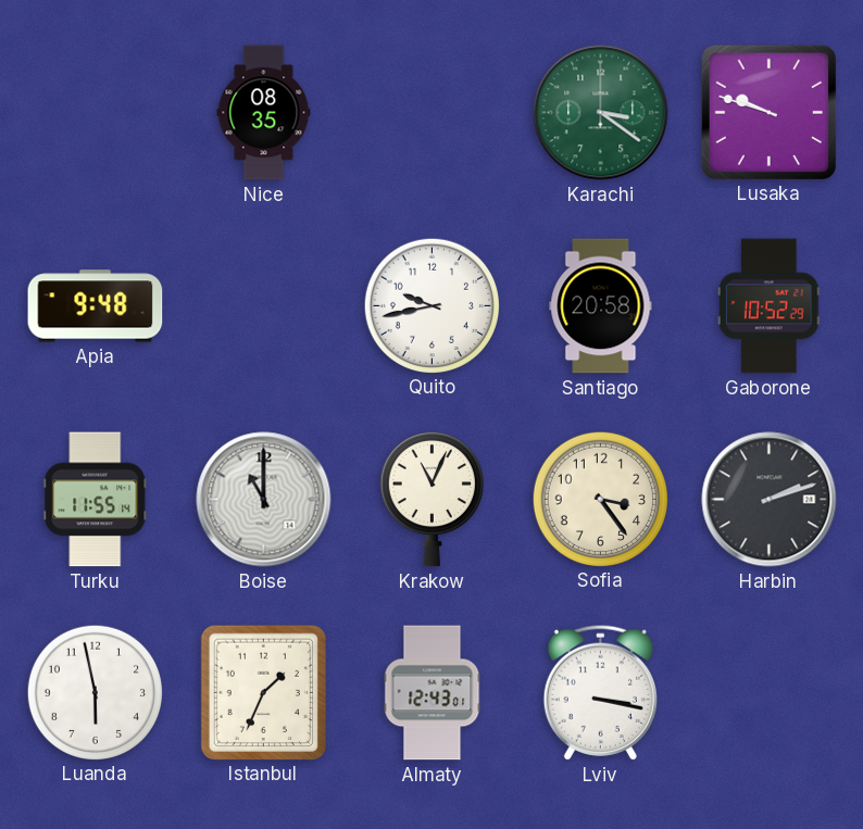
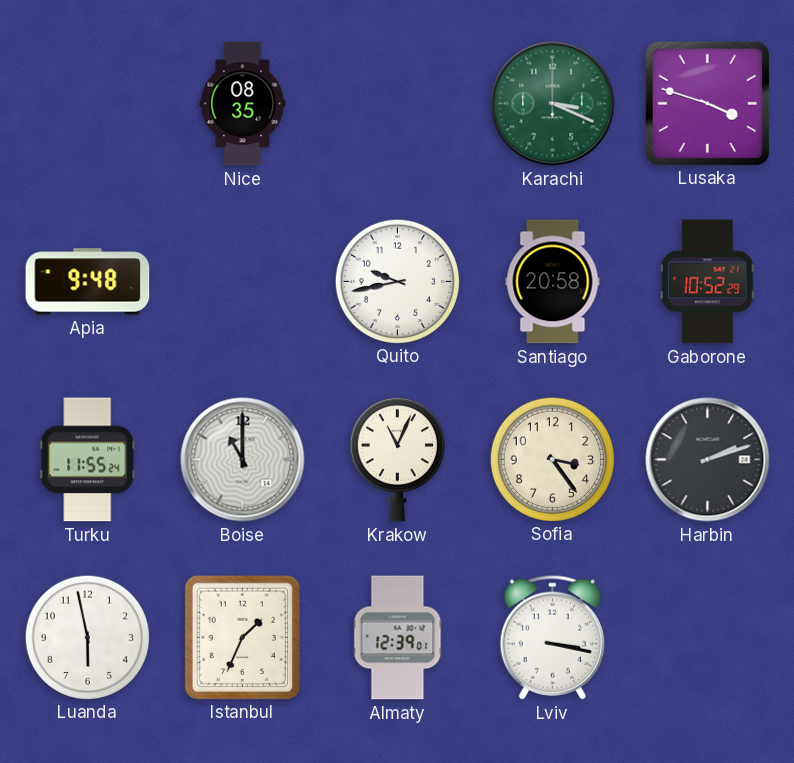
Karachi: 3:21 -> 3:19
Lusaka: 9:48 -> 3:48
Turku: 11:55:14 -> 11:55:24
Almaty: 12:43 -> 12:39
